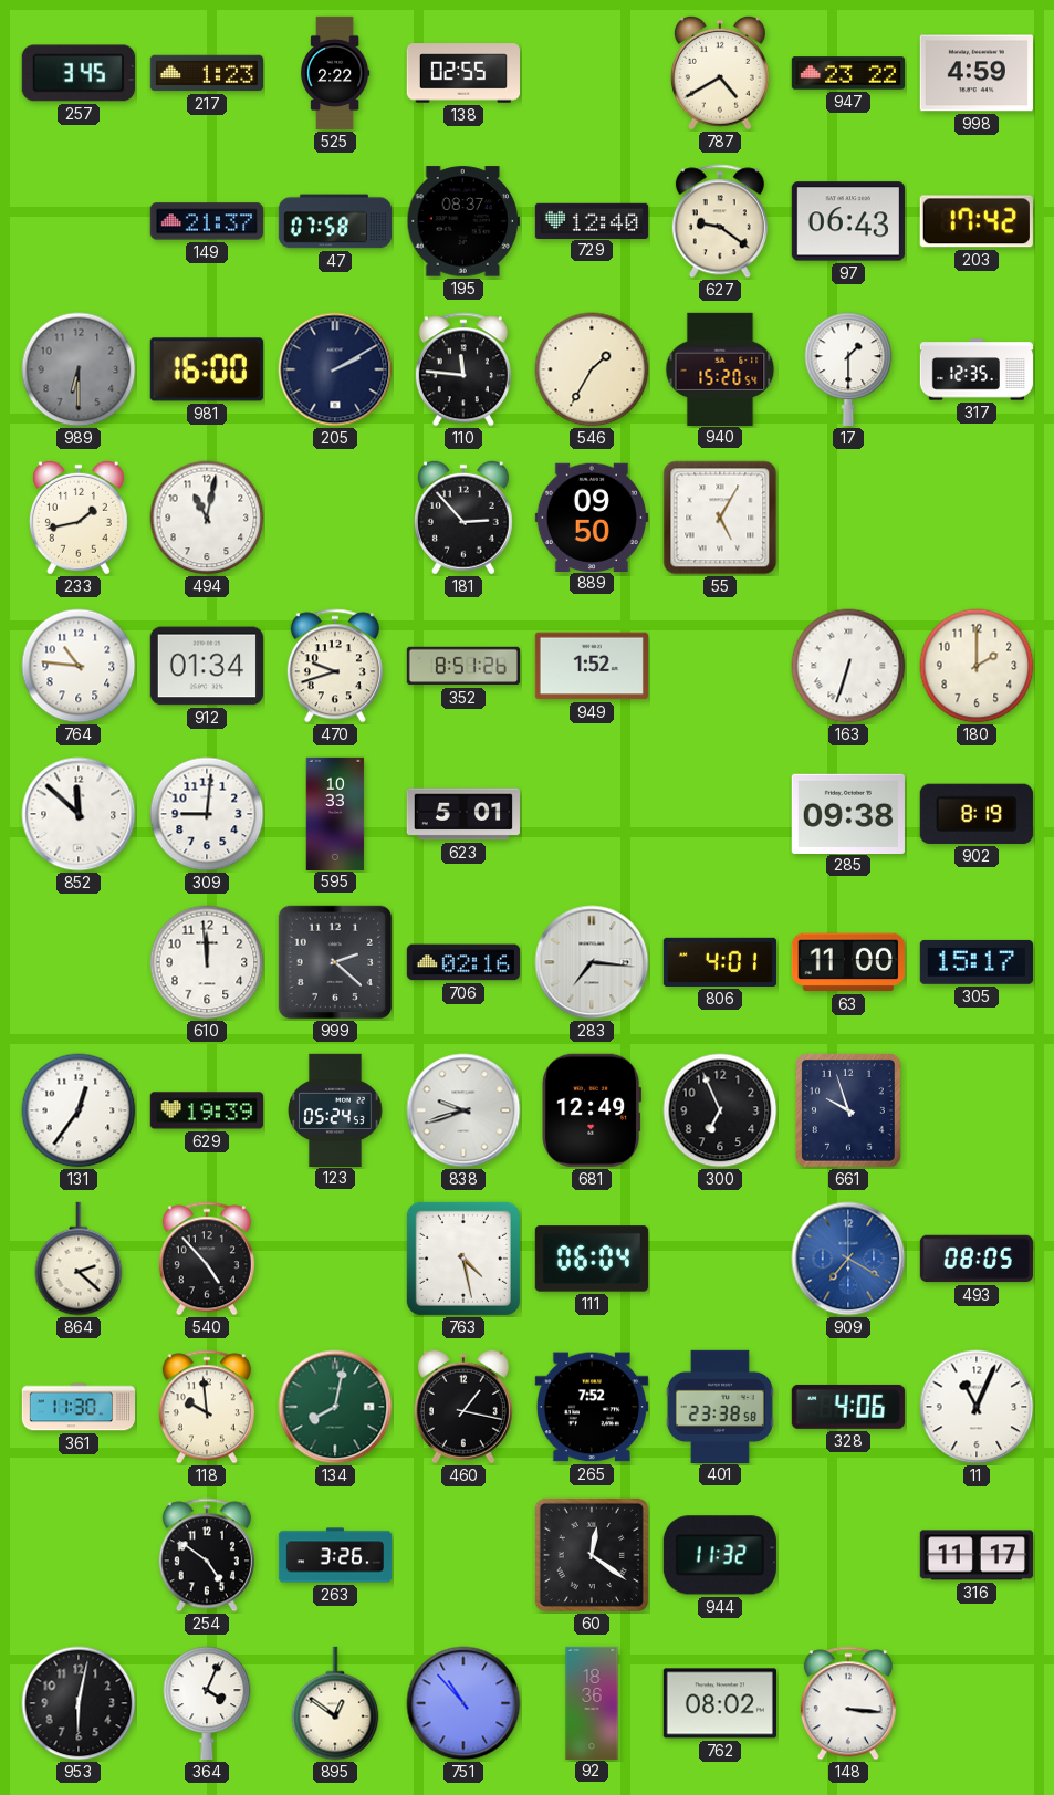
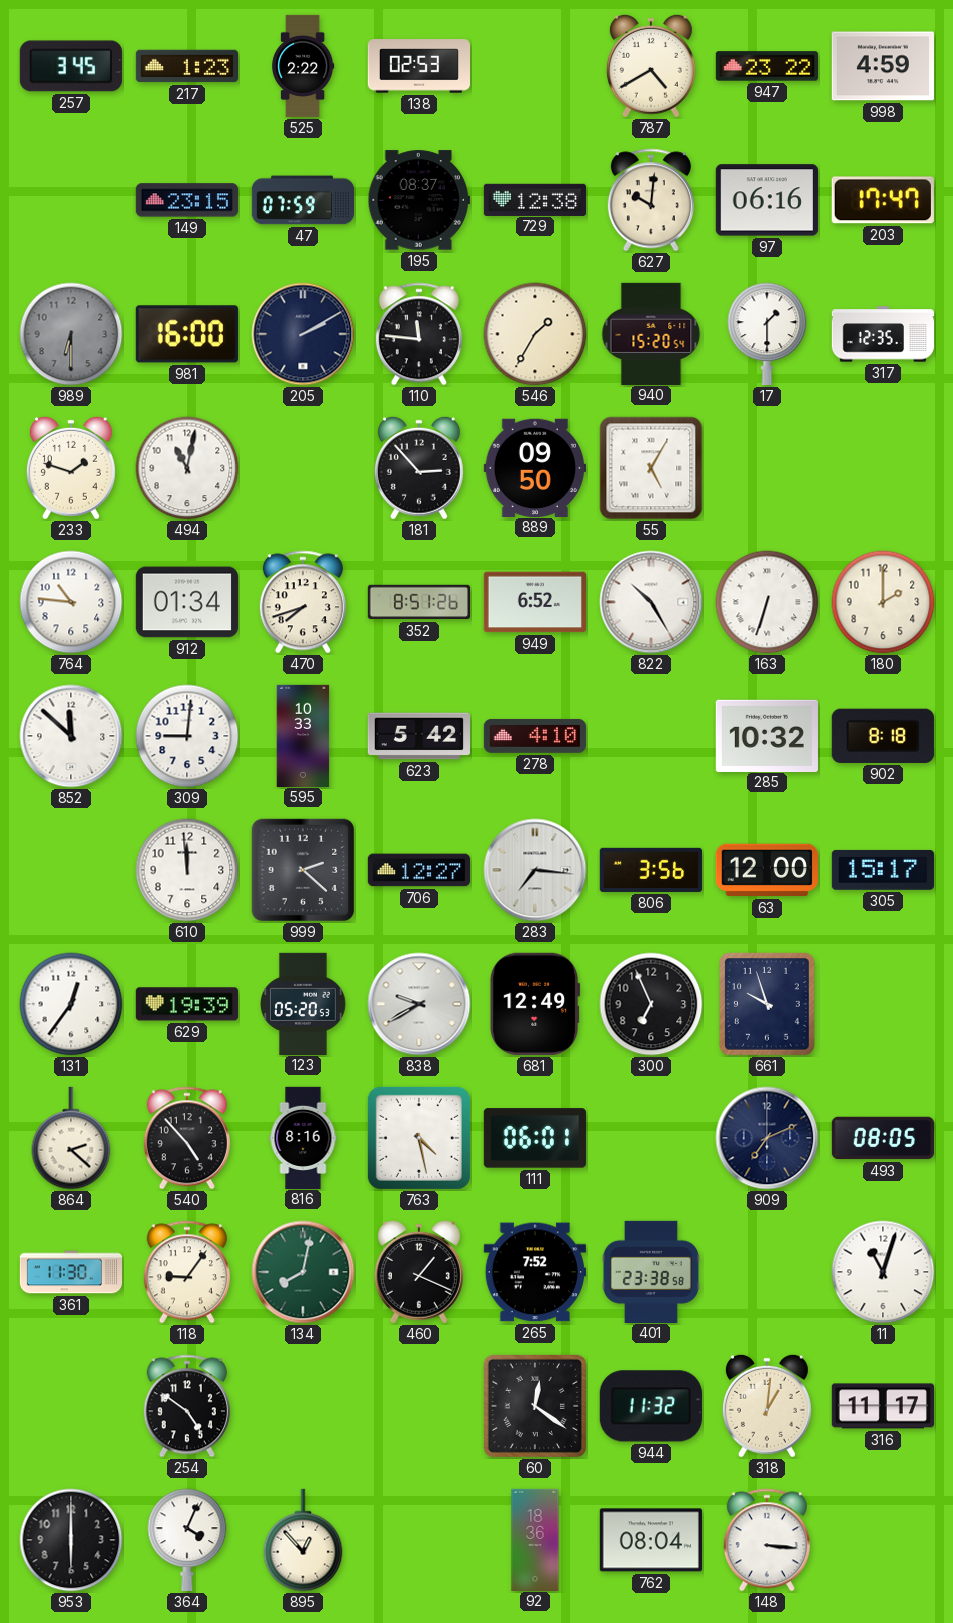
138: 02:55 -> 02:53
149: 21:37 -> 23:15
47: 07:58 -> 07:59
729: 12:40 -> 12:38
627: 9:21 -> 10:01
97: 06:43 -> 06:16
203: 17:42 -> 17:47
233: 1:43 -> 1:48
470: 9:42 -> 7:42
949: 1:52 -> 6:52
822: none -> 10:25
623: 5:01 -> 5:42
278: none -> 4:10
285: 09:38 -> 10:32
902: 8:19 -> 8:18
706: 02:16 -> 12:27
806: 4:01 -> 3:56
63: 11:00 -> 12:00
123: 05:24 -> 05:20
838: 9:42 -> 9:40
816: none -> 8:16
111: 06:04 -> 06:01
909: 7:20 -> 7:11
909 dial: blue -> navy
118: 9:59 -> 9:06
460: 1:17 -> 1:19
328: 4:06 -> none
11: 11:04 -> 11:03
263: 3:26 -> none
318: none -> 1:01
953: 6:02 -> 6:00
895: 12:51 -> 12:53
751: 10:53 -> none
762: 08:02 -> 08:04
